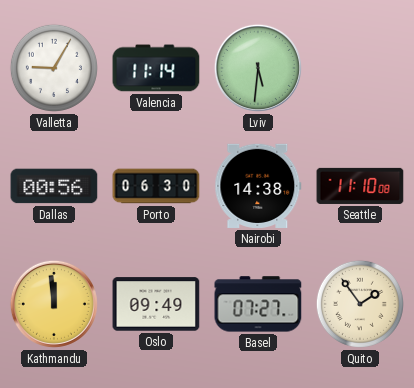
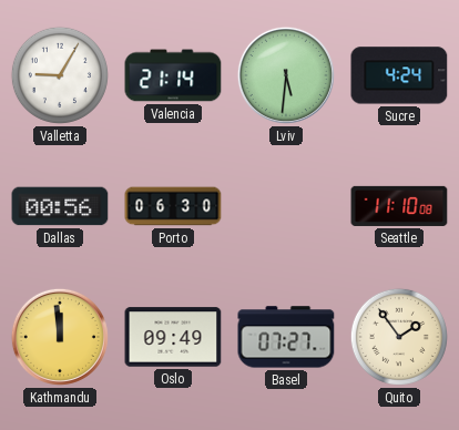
Valencia: 11:14 -> 21:14
Sucre: none -> 4:24
Nairobi: 14:38 -> none
